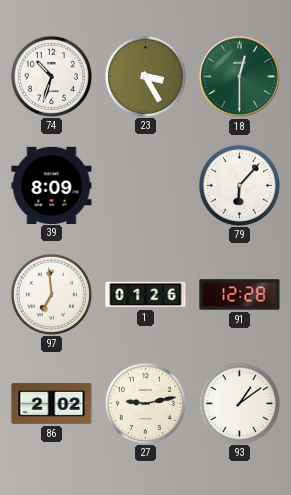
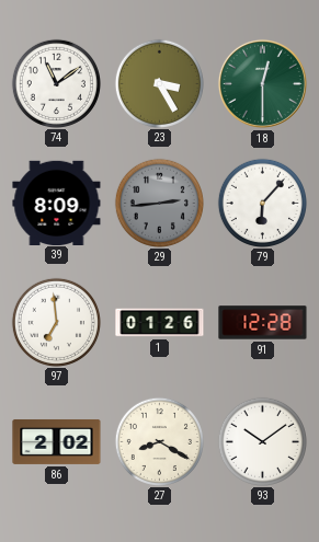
74: 10:33 -> 11:09
29: none -> 2:44
27: 9:13 -> 8:20
93: 1:09 -> 10:09
